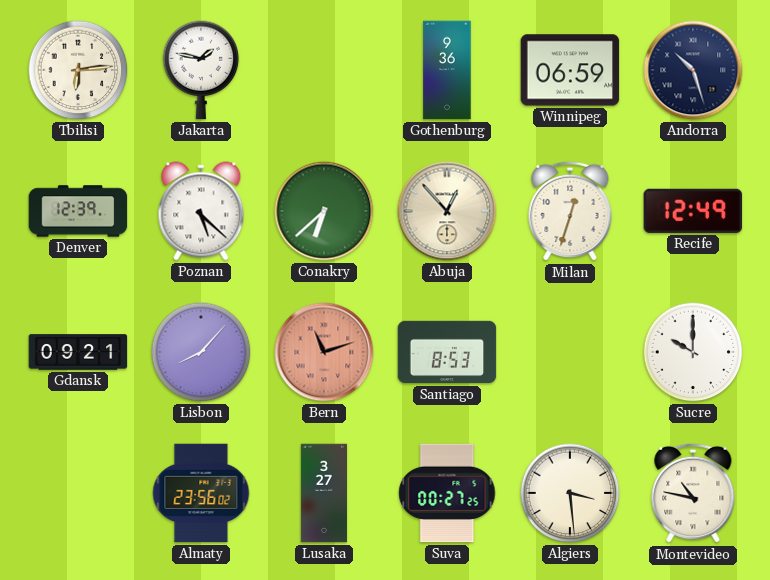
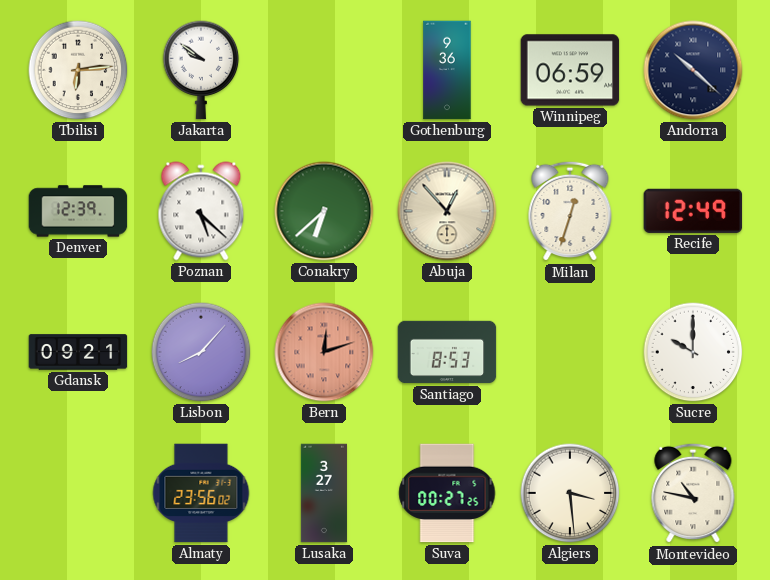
Jakarta: 1:47 -> 9:51
Andorra: 10:27 -> 10:22
Bern: 11:12 -> 12:12
